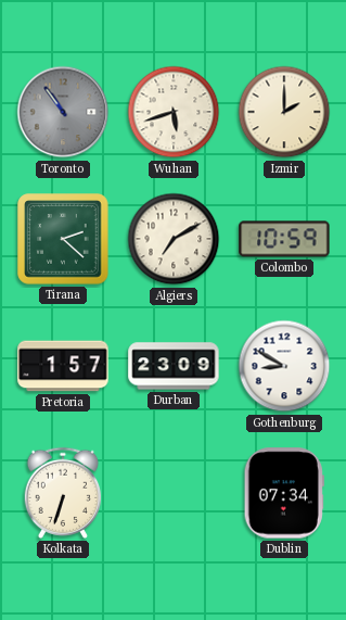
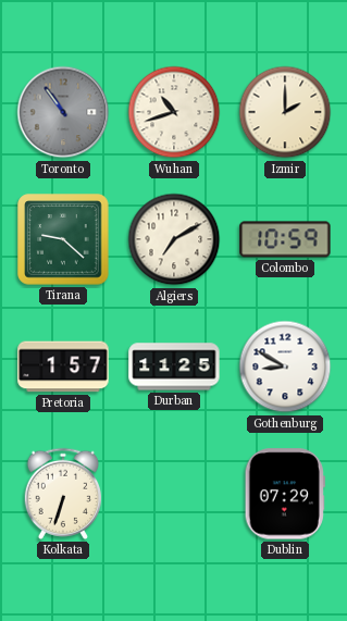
Wuhan: 5:42 -> 10:42
Tirana: 2:22 -> 9:22
Durban: 23:09 -> 11:25
Dublin: 07:34 -> 07:29
